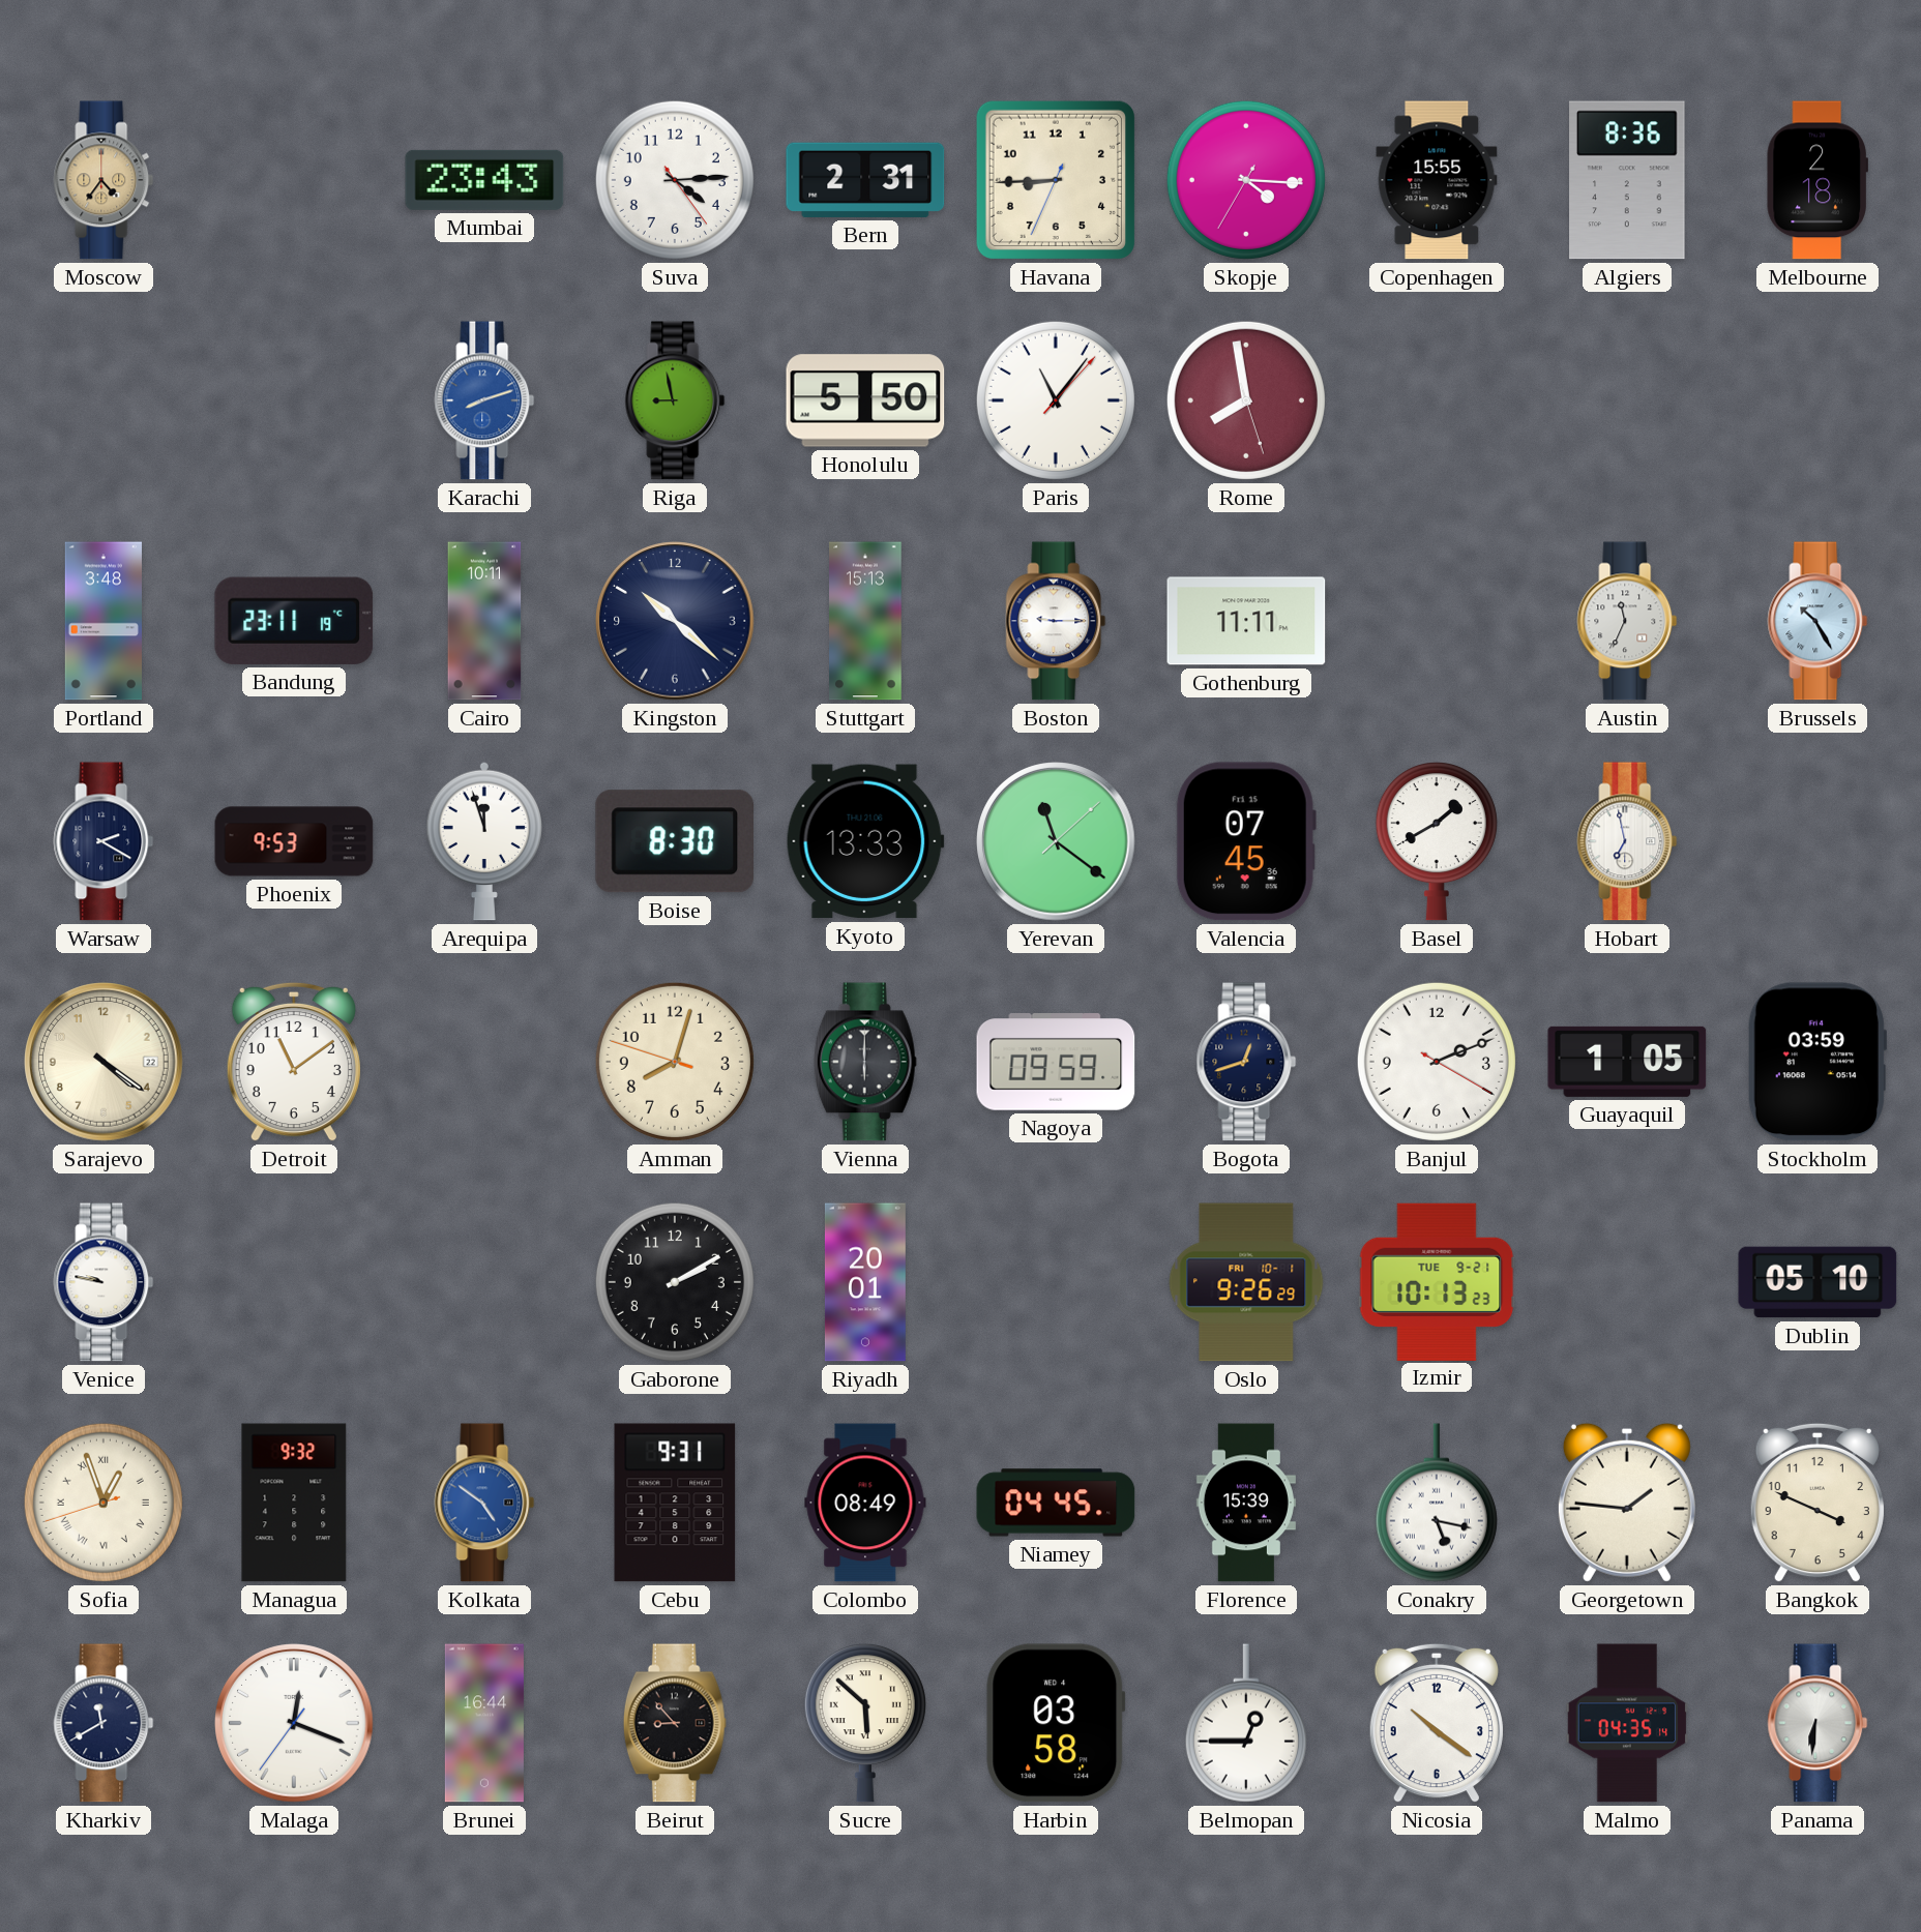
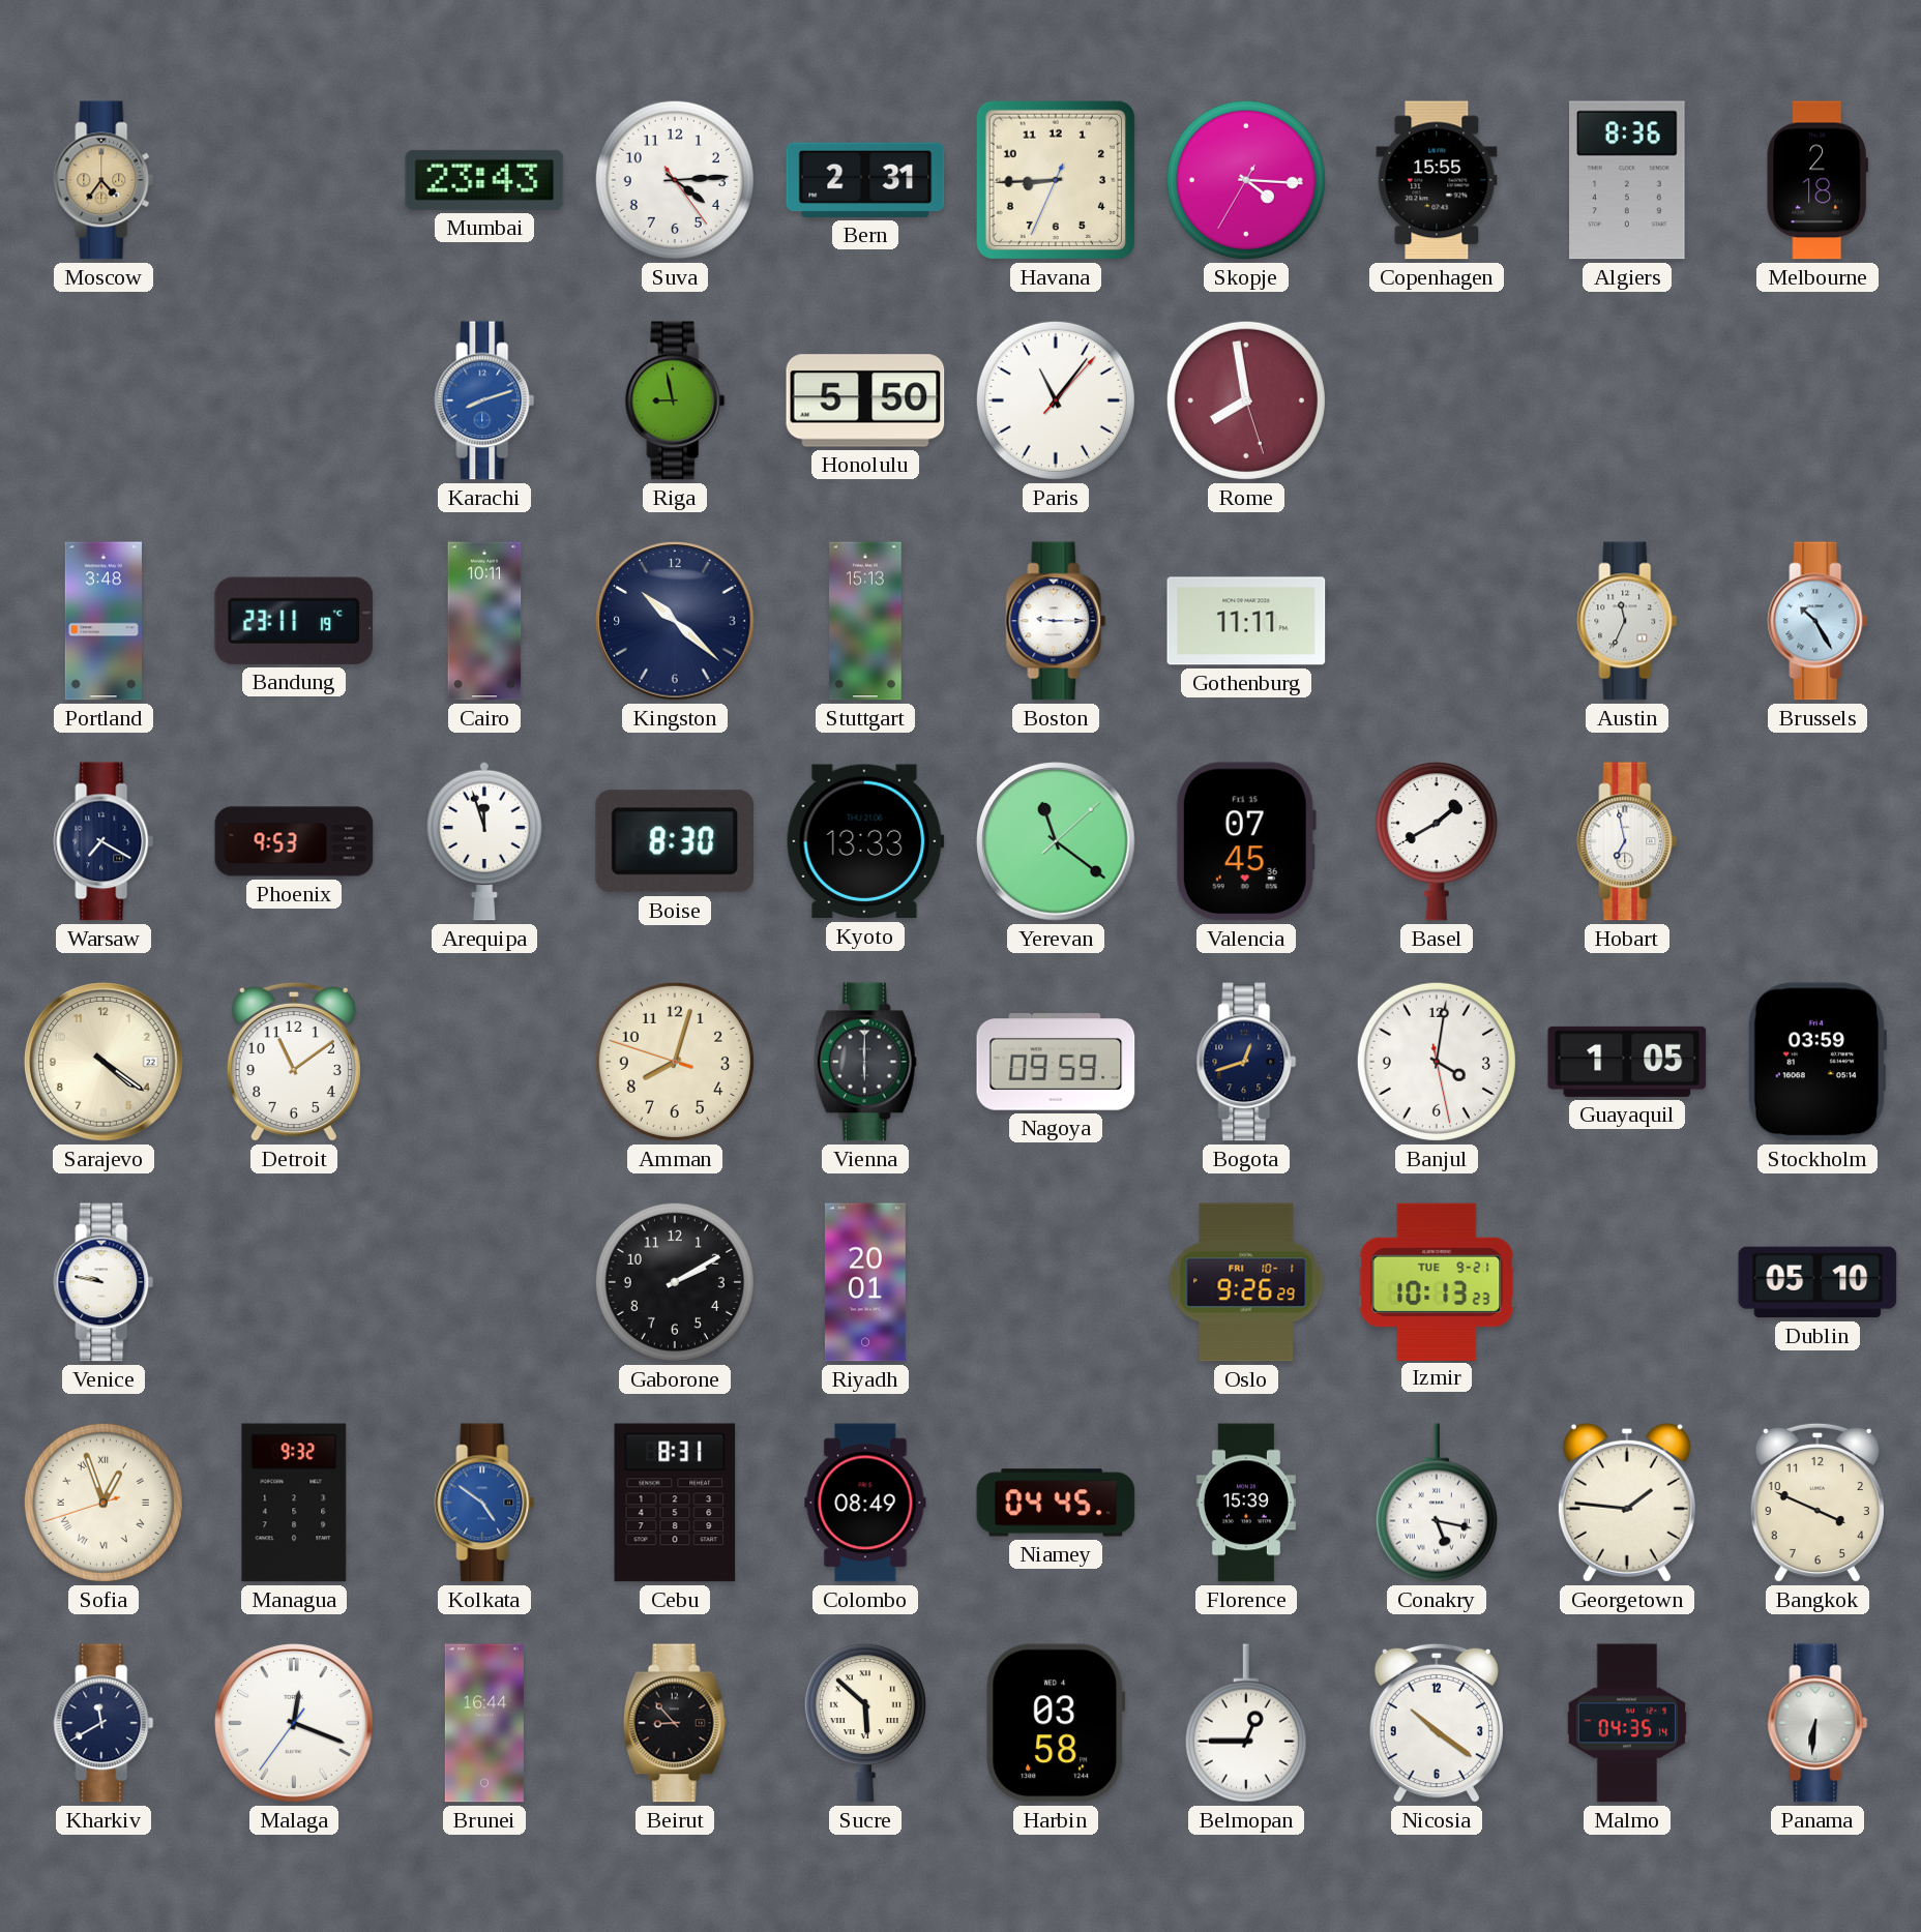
Warsaw: 2:20 -> 7:20
Banjul: 2:11 -> 4:01
Cebu: 9:31 -> 8:31
